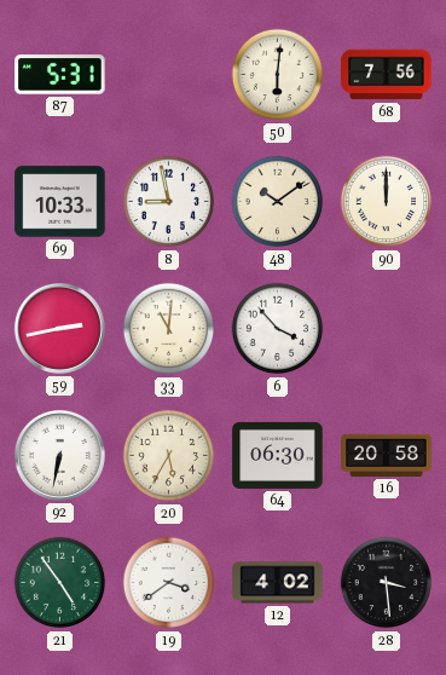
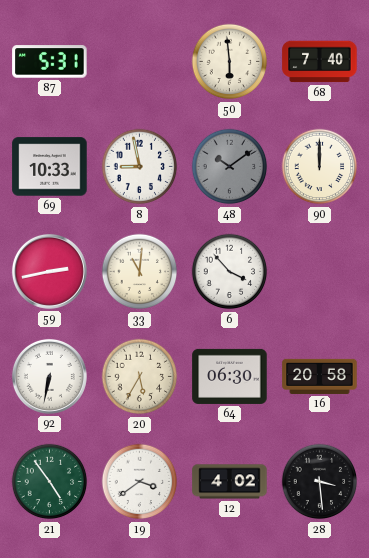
50: 6:01 -> 5:59
68: 7:56 -> 7:40
48 dial: cream -> grey
